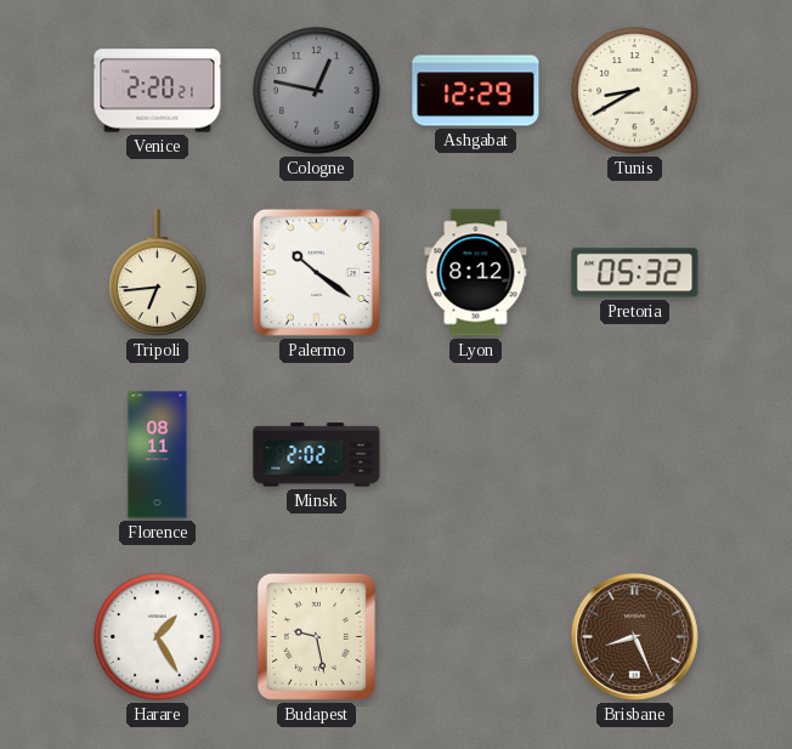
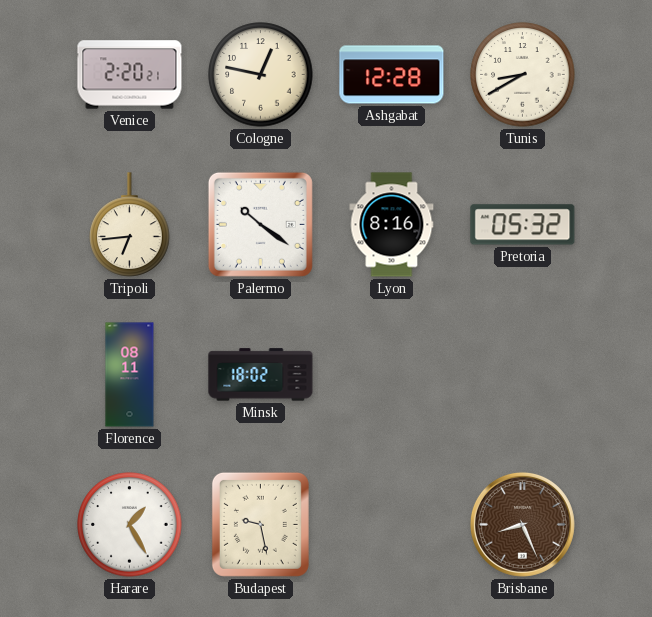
Cologne dial: grey -> cream
Ashgabat: 12:29 -> 12:28
Lyon: 8:12 -> 8:16
Minsk: 2:02 -> 18:02
